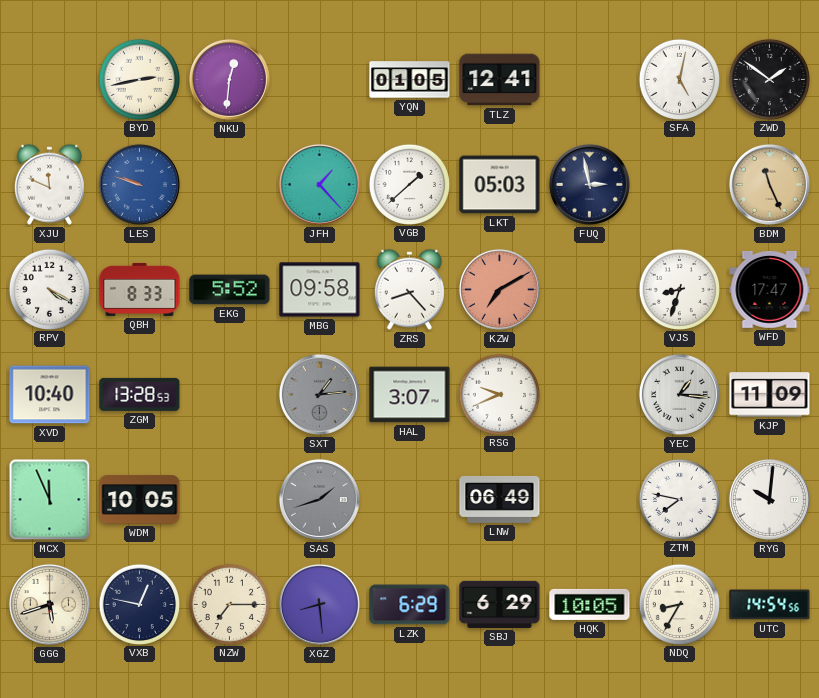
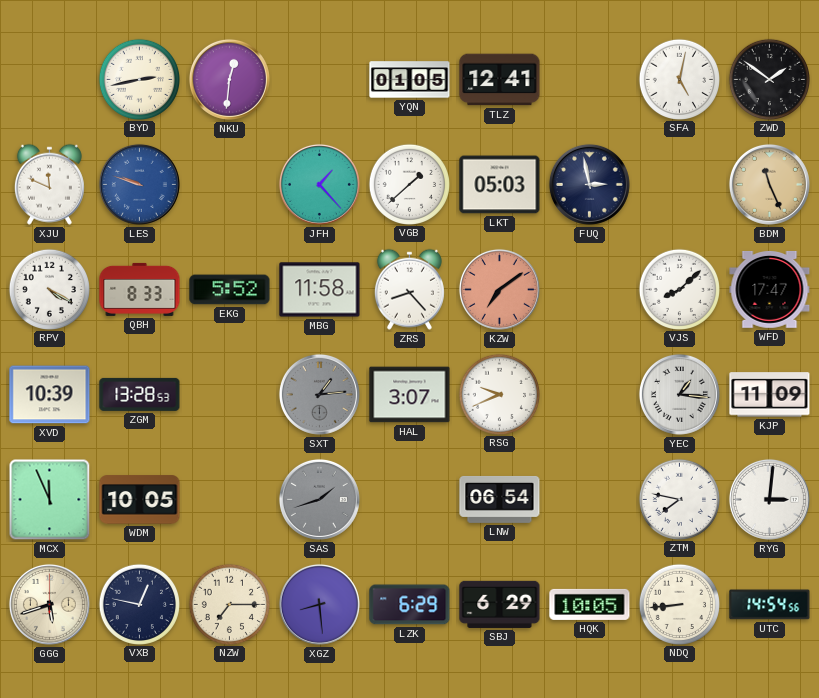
MBG: 09:58 -> 11:58
KZW: 7:10 -> 7:09
VJS: 8:33 -> 8:08
XVD: 10:40 -> 10:39
LNW: 06:49 -> 06:54
RYG: 10:01 -> 3:01
NDQ: 8:35 -> 8:44
